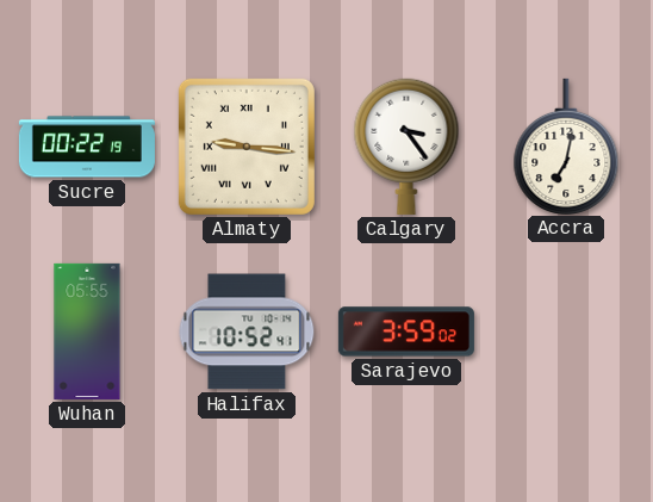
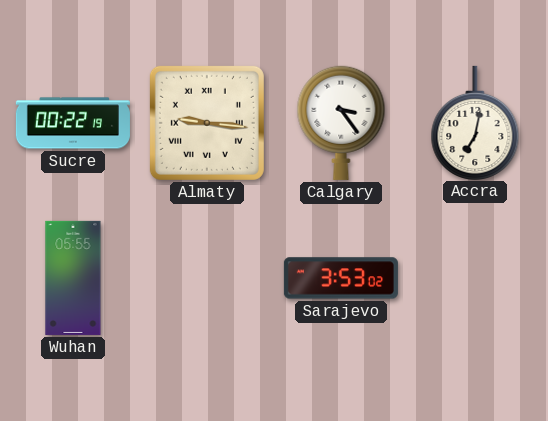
Halifax: 10:52 -> none
Sarajevo: 3:59 -> 3:53
